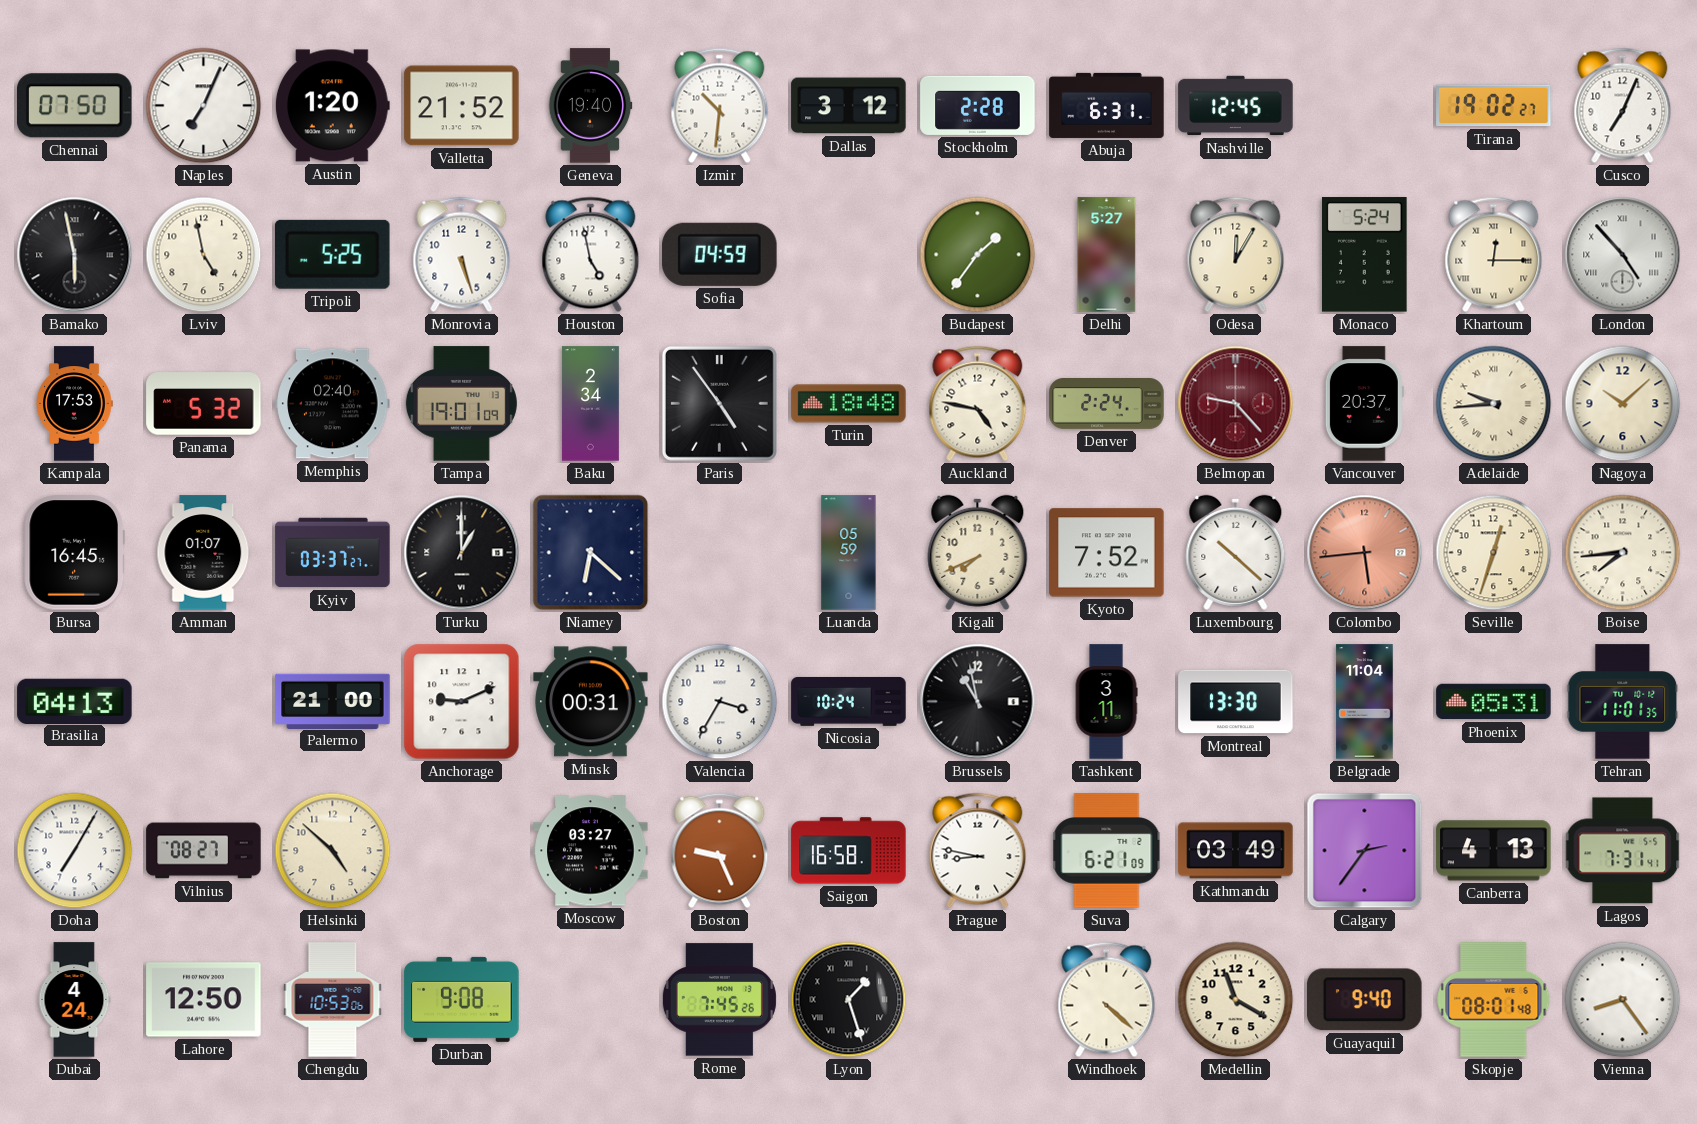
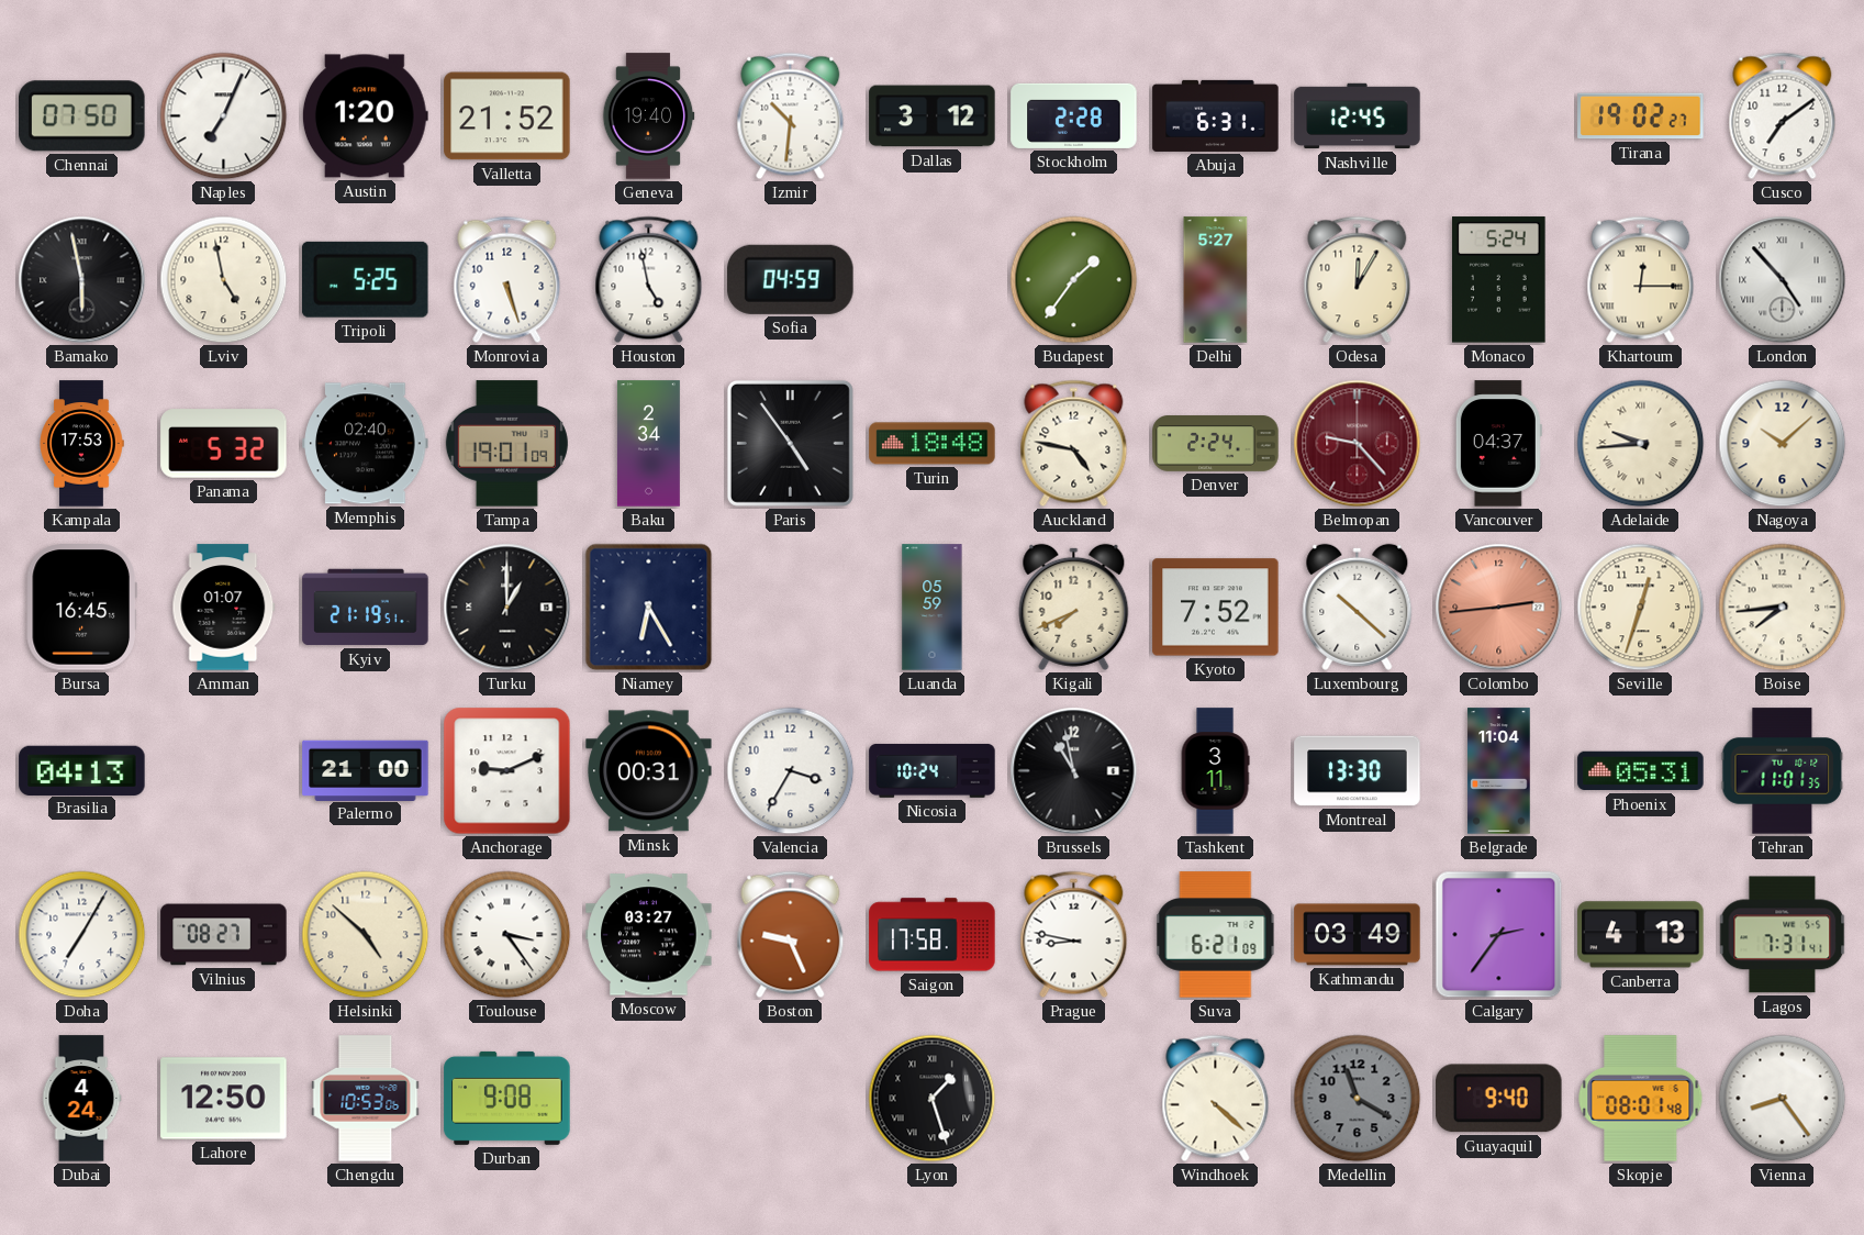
Cusco: 7:04 -> 7:09
Vancouver: 20:37 -> 04:37
Kyiv: 03:37 -> 21:19
Niamey: 6:22 -> 6:25
Colombo: 5:44 -> 2:44
Toulouse: none -> 3:24
Saigon: 16:58 -> 17:58
Rome: 7:45 -> none
Medellin dial: cream -> grey
